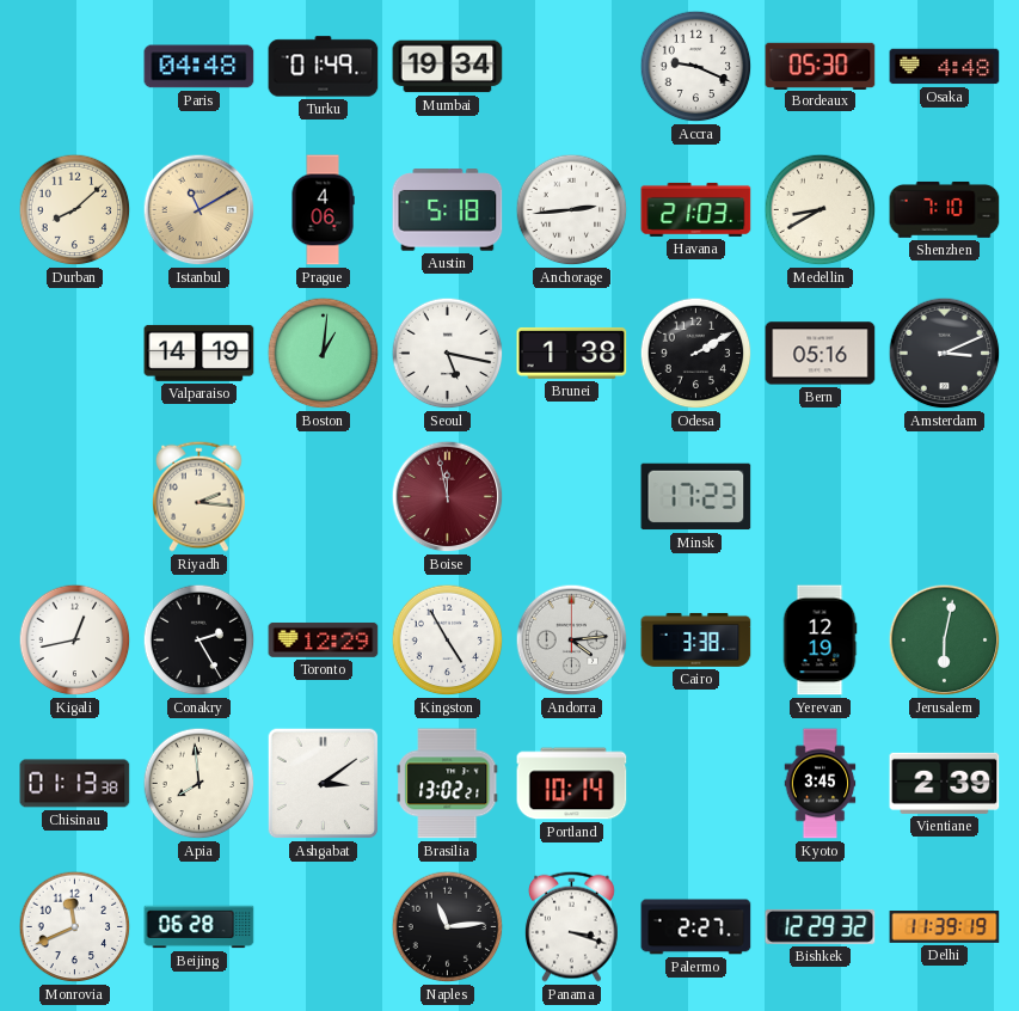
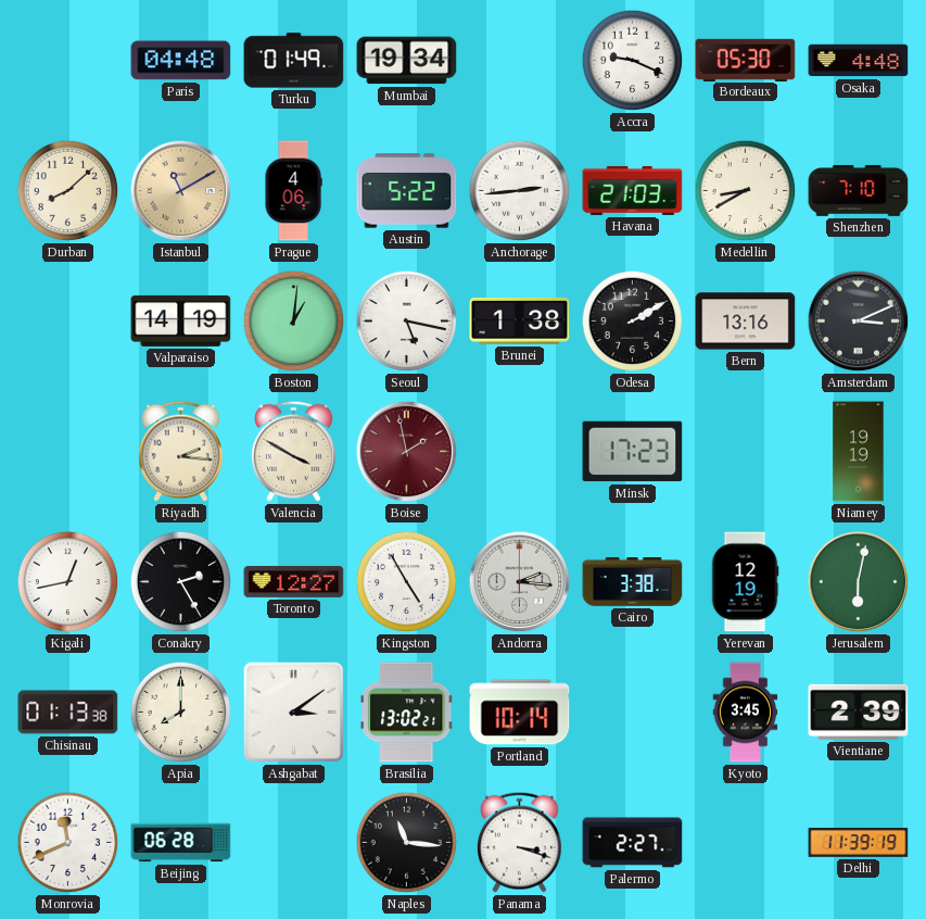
Austin: 5:18 -> 5:22
Bern: 05:16 -> 13:16
Valencia: none -> 3:50
Boise: 11:58 -> 1:58
Niamey: none -> 19:19
Toronto: 12:29 -> 12:27
Andorra: 4:14 -> 2:16
Apia: 7:59 -> 8:00
Naples: 11:14 -> 11:16
Bishkek: 12:29 -> none
